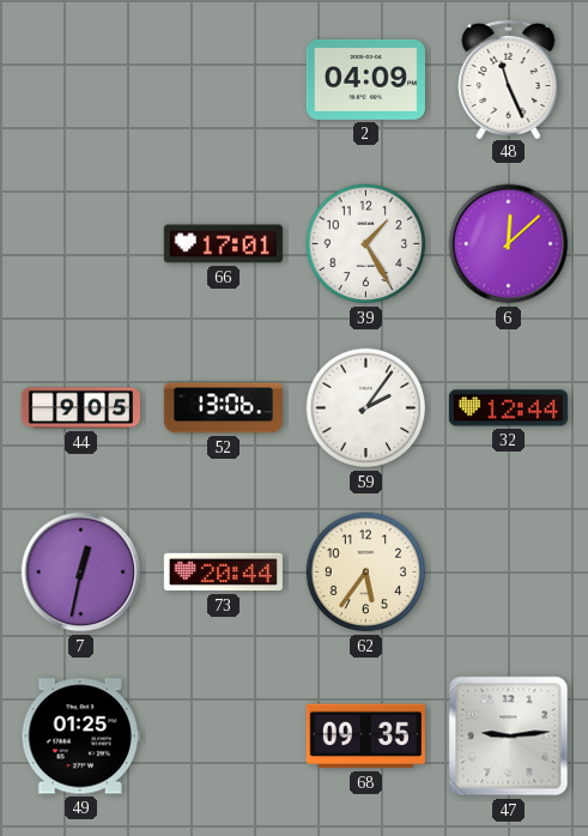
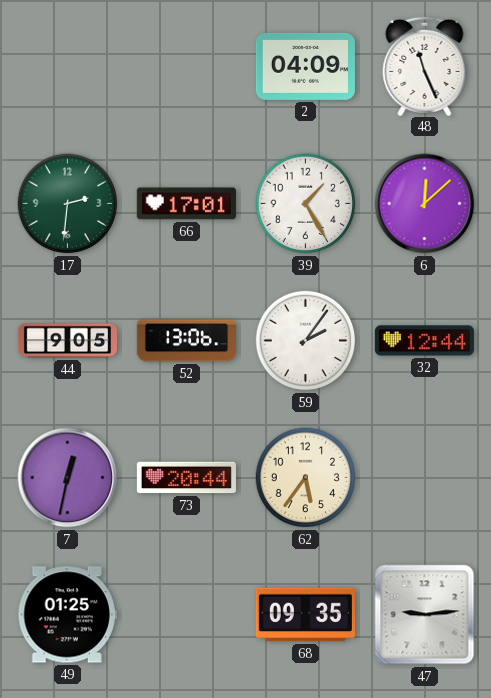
17: none -> 2:31
